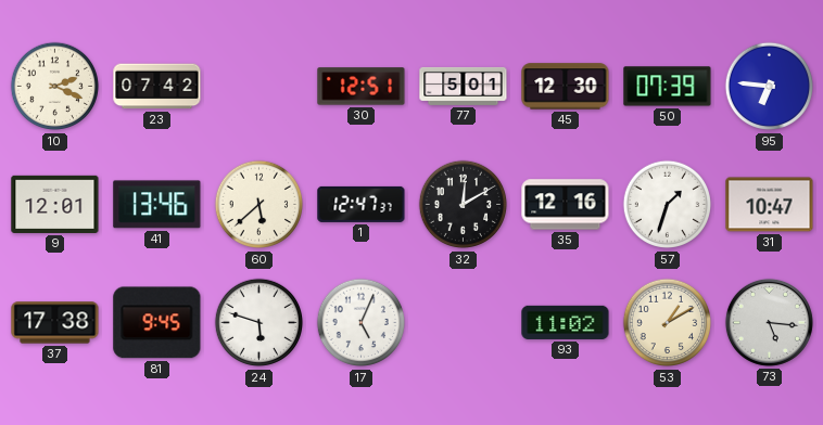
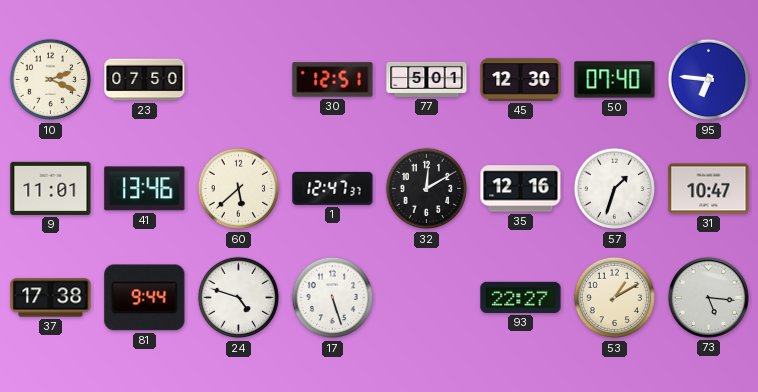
23: 07:42 -> 07:50
50: 07:39 -> 07:40
9: 12:01 -> 11:01
81: 9:45 -> 9:44
24: 5:48 -> 4:48
17: 5:04 -> 5:27
93: 11:02 -> 22:27
